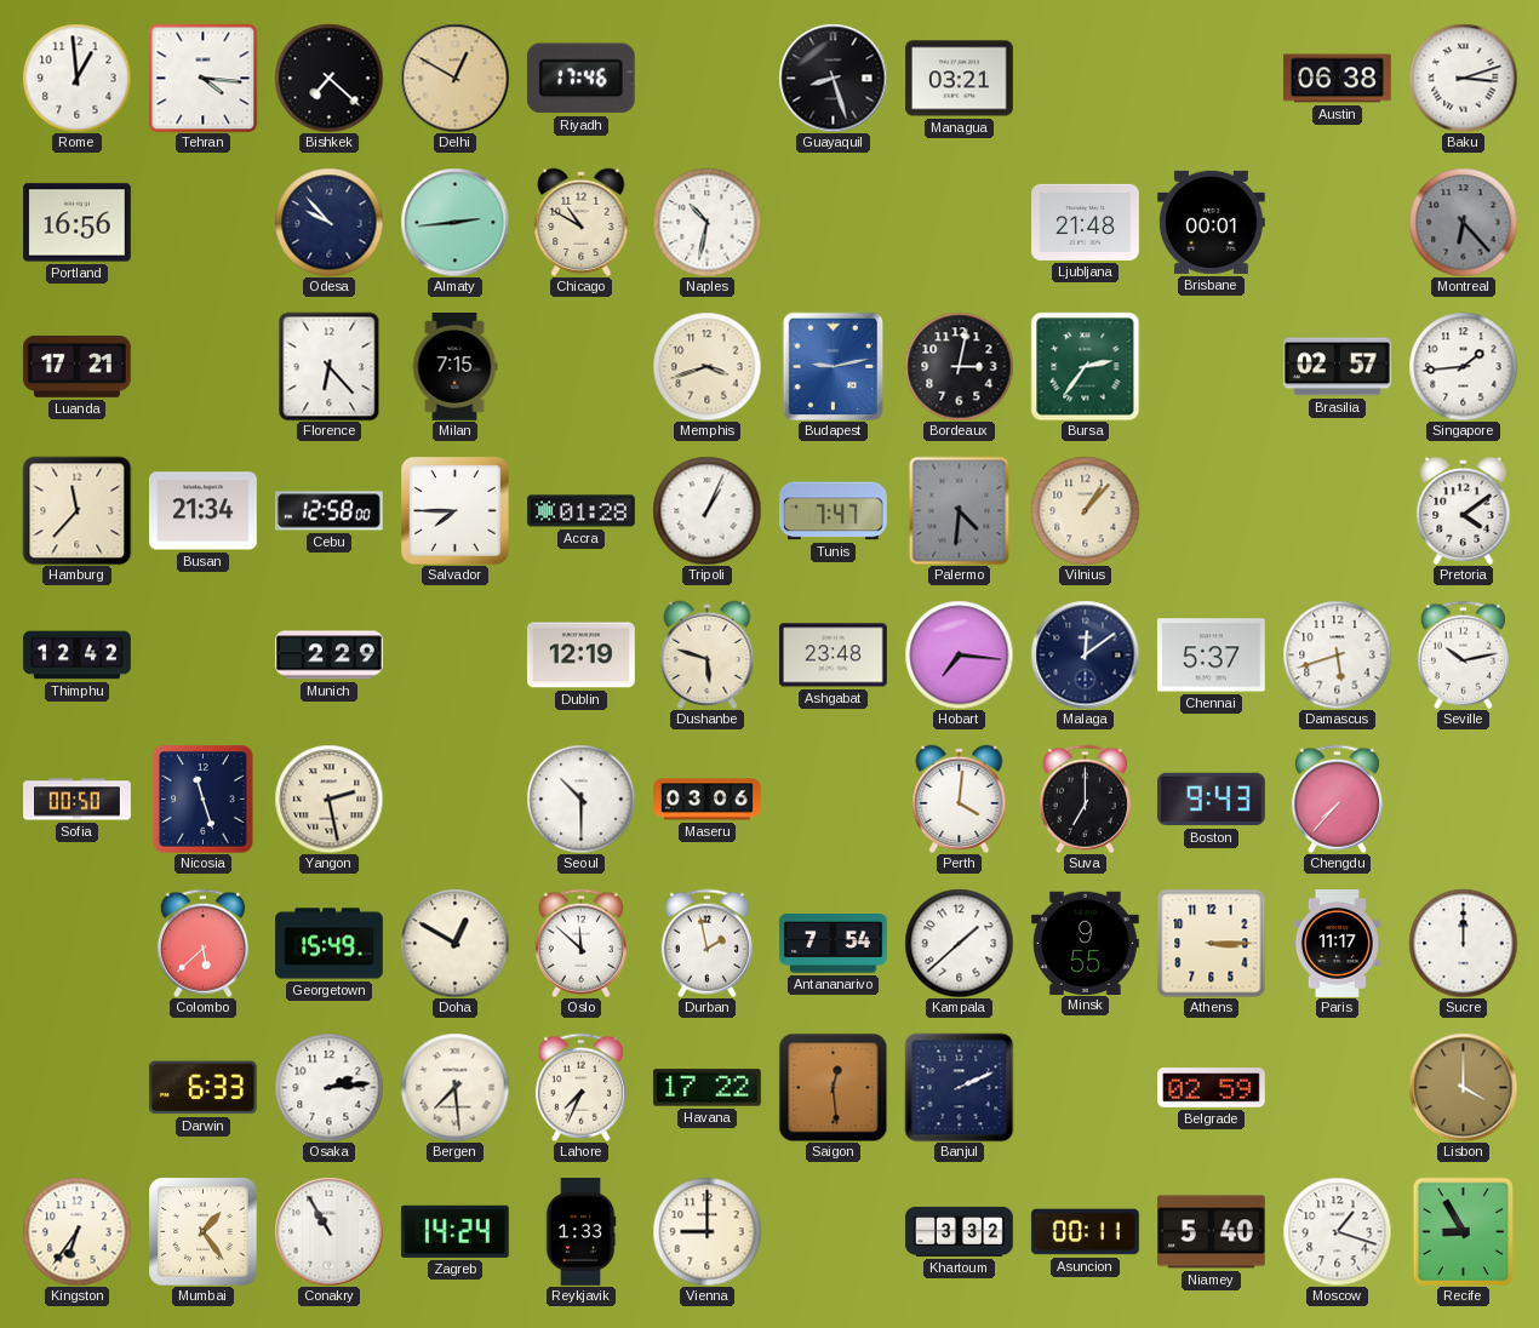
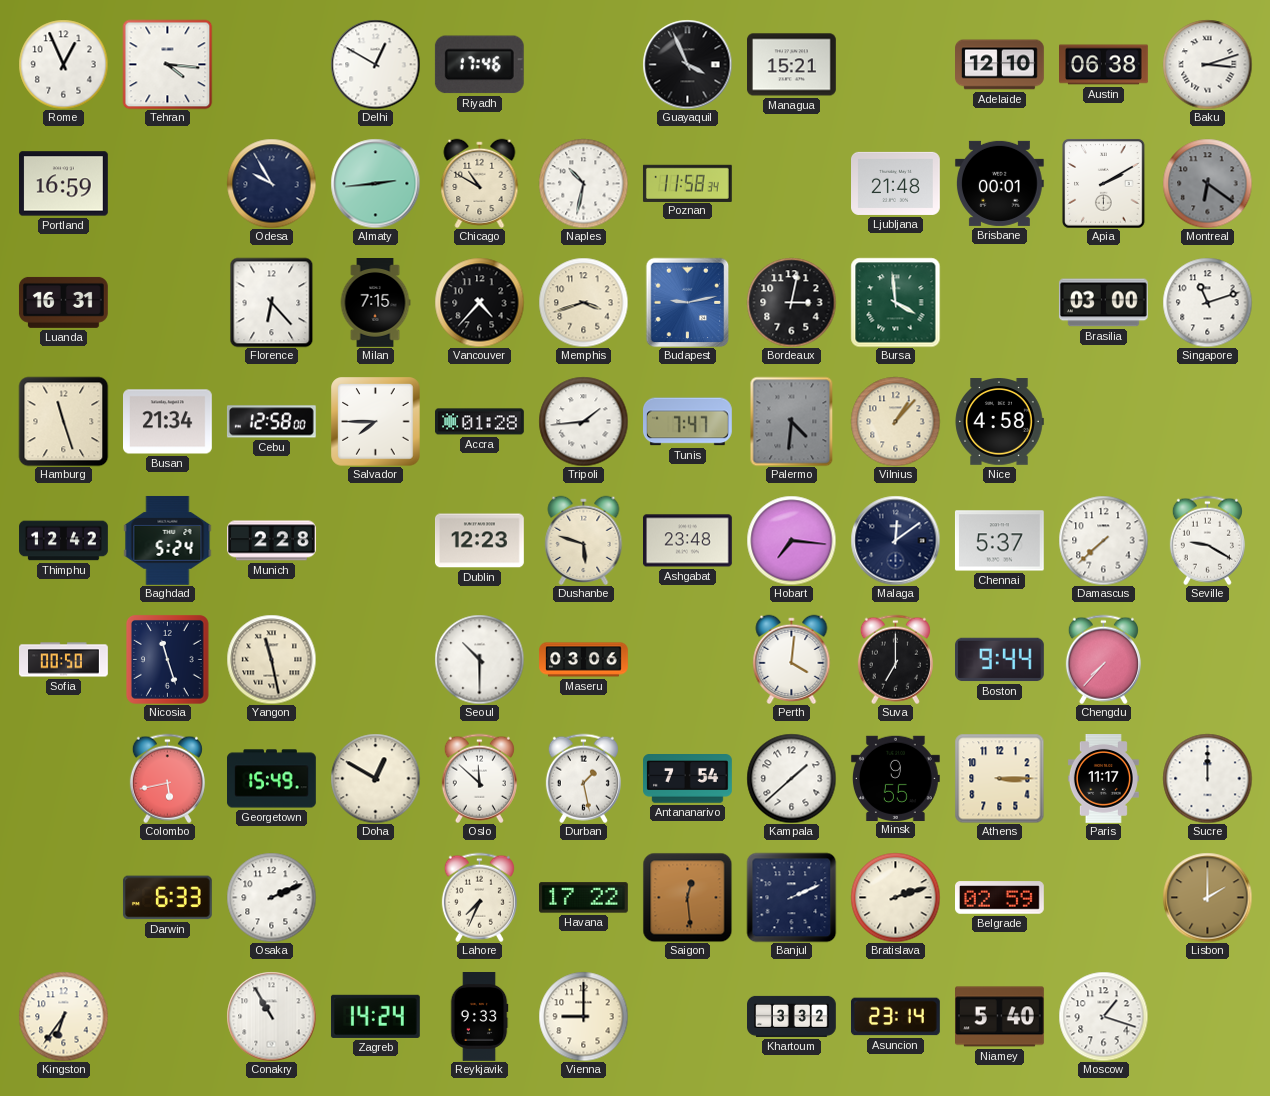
Rome: 12:59 -> 12:56
Bishkek: 7:22 -> none
Delhi dial: champagne -> white
Guayaquil: 8:27 -> 3:56
Managua: 03:21 -> 15:21
Adelaide: none -> 12:10
Portland: 16:56 -> 16:59
Odesa: 9:53 -> 9:55
Poznan: none -> 11:58
Apia: none -> 2:10
Montreal: 6:23 -> 6:21
Luanda: 17:21 -> 16:31
Vancouver: none -> 4:37
Bursa: 2:36 -> 3:59
Brasilia: 02:57 -> 03:00
Singapore: 1:44 -> 11:12
Hamburg: 11:37 -> 11:27
Tripoli: 1:04 -> 1:44
Nice: none -> 4:58
Pretoria: 4:09 -> none
Baghdad: none -> 5:24
Munich: 2:29 -> 2:28
Dublin: 12:19 -> 12:23
Damascus: 5:42 -> 7:38
Seville: 10:13 -> 9:20
Yangon: 2:28 -> 11:28
Boston: 9:43 -> 9:44
Colombo: 5:38 -> 5:43
Durban: 1:58 -> 1:28
Osaka: 2:14 -> 2:11
Bergen: 7:29 -> none
Bratislava: none -> 2:12
Lisbon: 4:00 -> 2:00
Mumbai: 1:24 -> none
Reykjavik: 1:33 -> 9:33
Asuncion: 00:11 -> 23:14
Recife: 8:55 -> none
